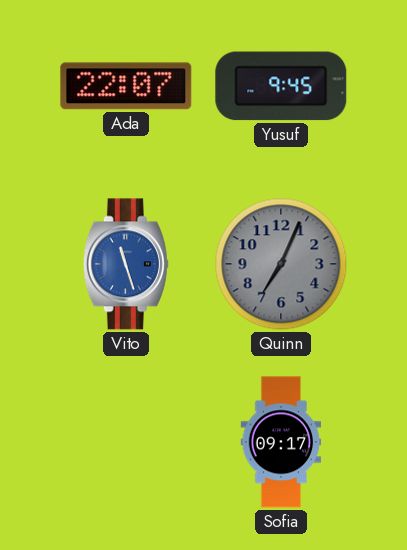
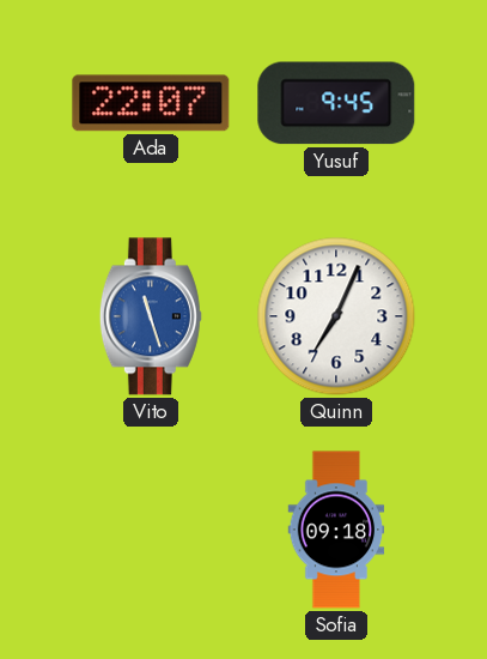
Quinn dial: grey -> white
Sofia: 09:17 -> 09:18
